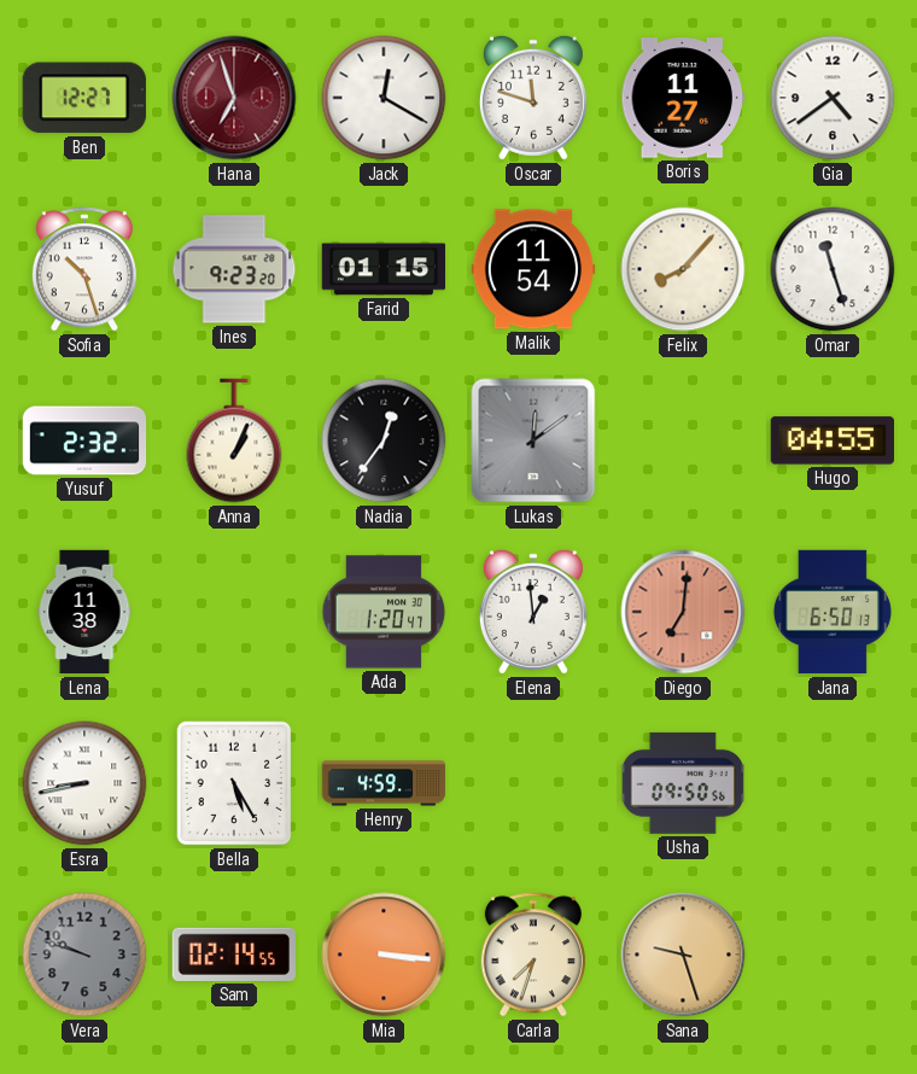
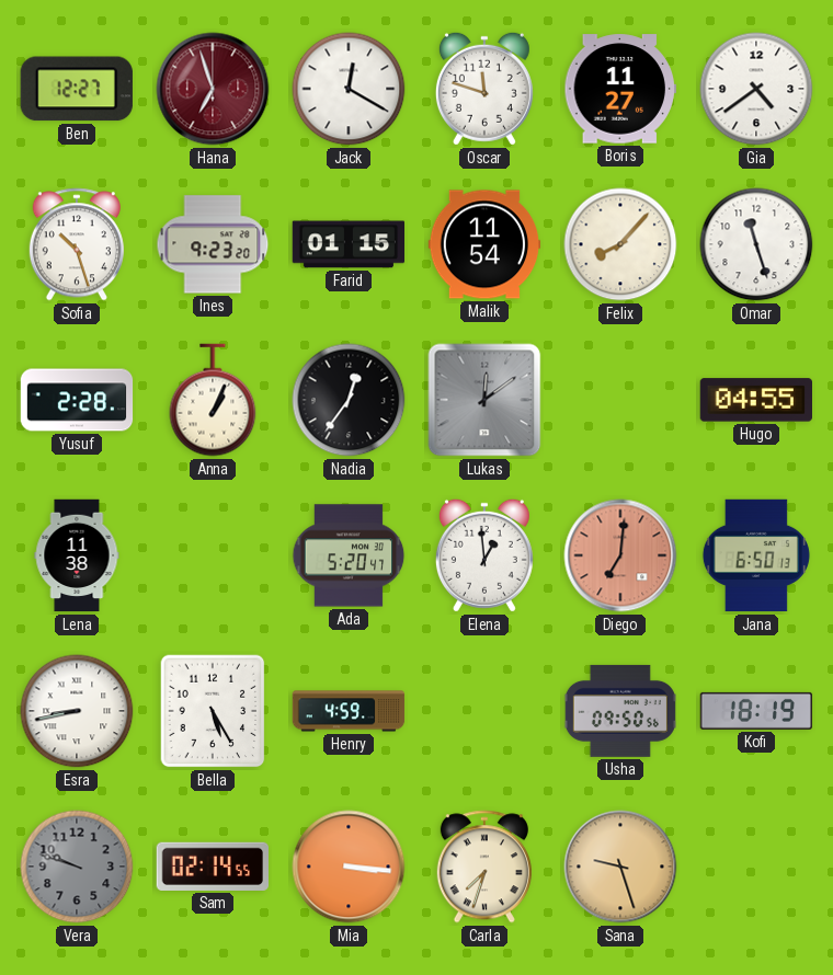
Yusuf: 2:32 -> 2:28
Ada: 1:20 -> 5:20
Kofi: none -> 18:19
